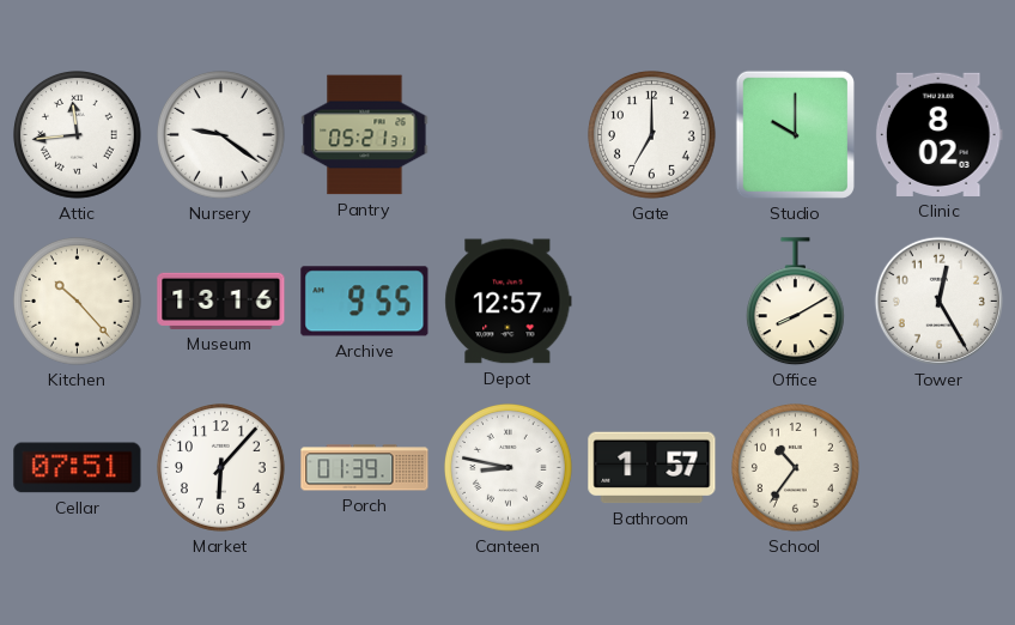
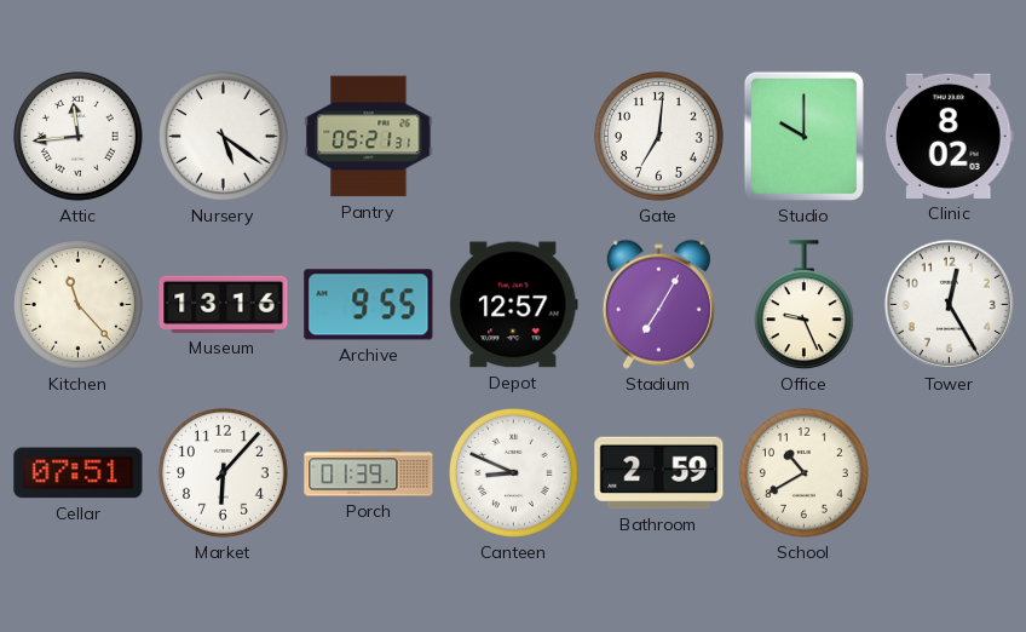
Nursery: 9:21 -> 5:21
Gate: 7:00 -> 7:01
Kitchen: 10:23 -> 11:23
Stadium: none -> 7:05
Office: 8:10 -> 9:26
Canteen: 8:47 -> 8:49
Bathroom: 1:57 -> 2:59
School: 10:36 -> 10:40
